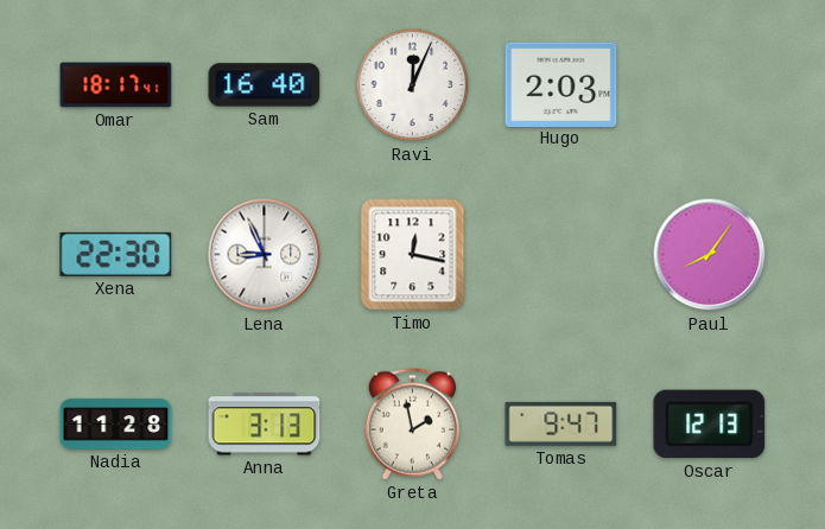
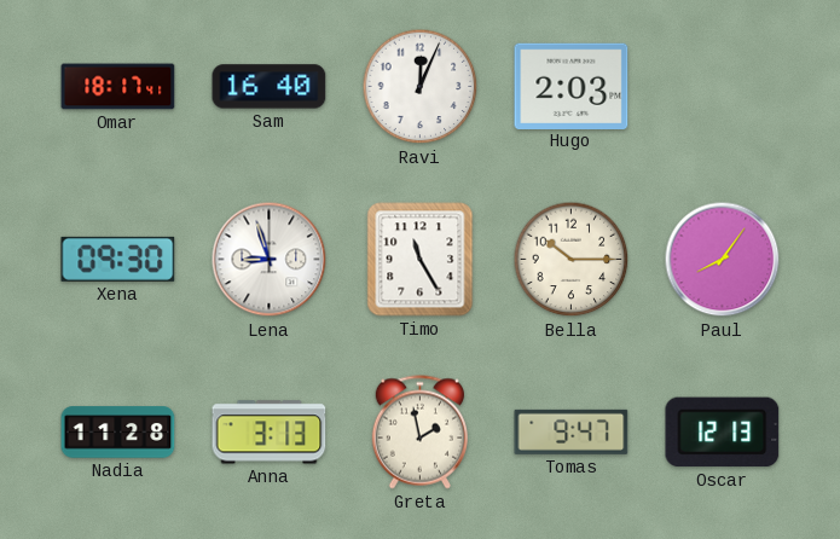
Xena: 22:30 -> 09:30
Lena: 8:56 -> 8:57
Timo: 12:17 -> 11:25
Bella: none -> 10:15
